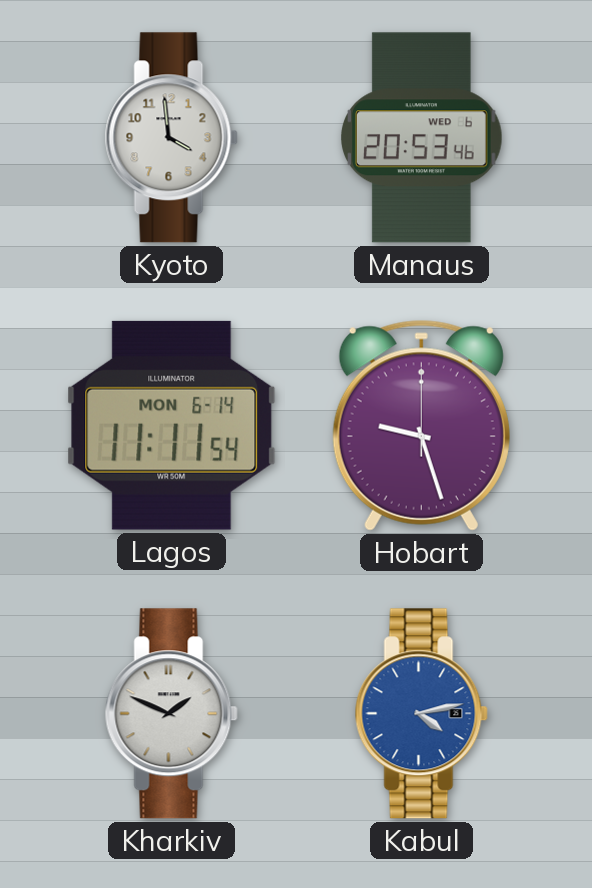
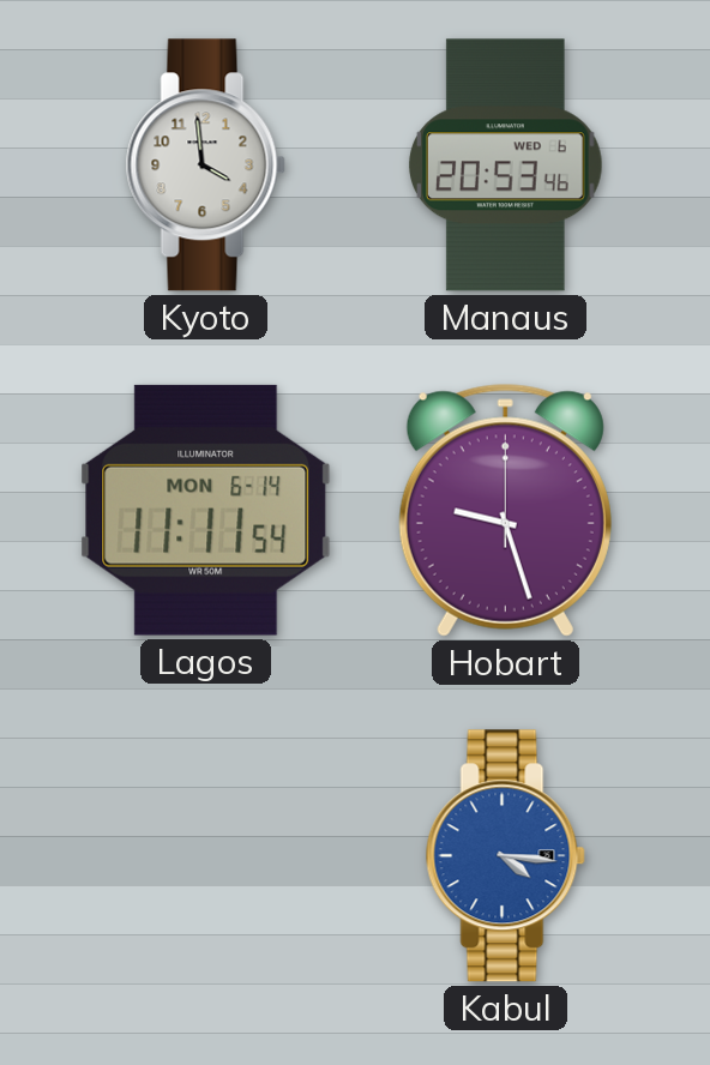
Kharkiv: 1:49 -> none
Kabul: 4:13 -> 4:16
